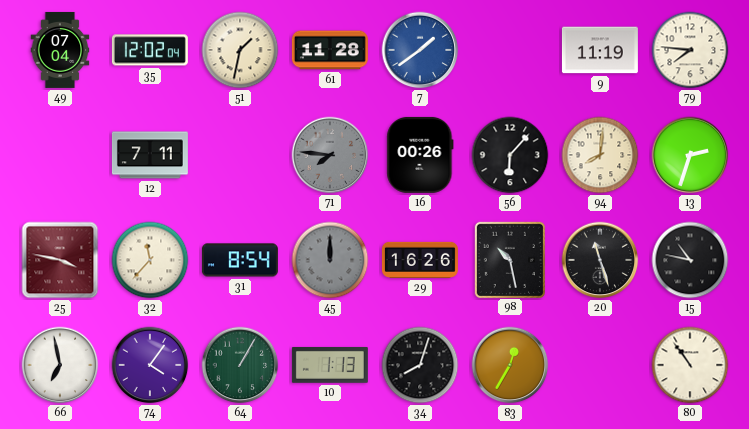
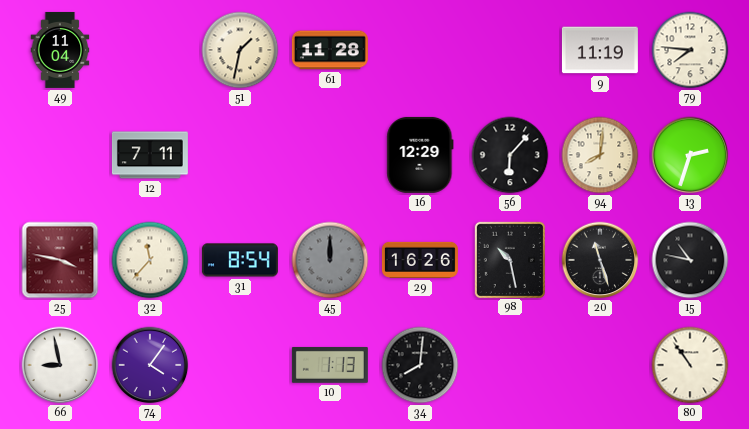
49: 07:04 -> 11:04
35: 12:02 -> none
7: 1:39 -> none
71: 7:46 -> none
16: 00:26 -> 12:29
66: 6:58 -> 8:58
64: 1:05 -> none
34: 8:03 -> 8:01
83: 12:35 -> none
